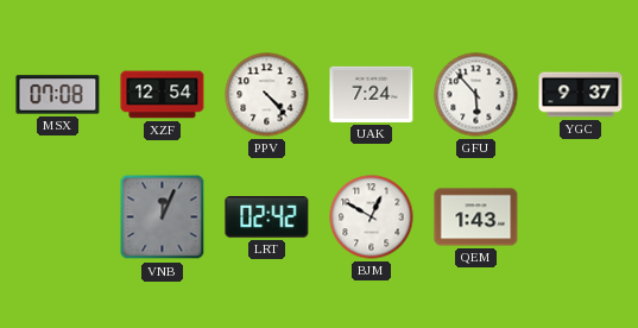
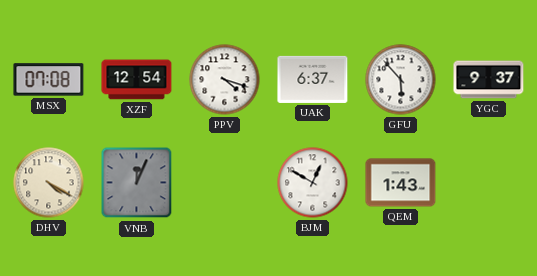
PPV: 4:23 -> 4:18
UAK: 7:24 -> 6:37
DHV: none -> 4:20
LRT: 02:42 -> none
